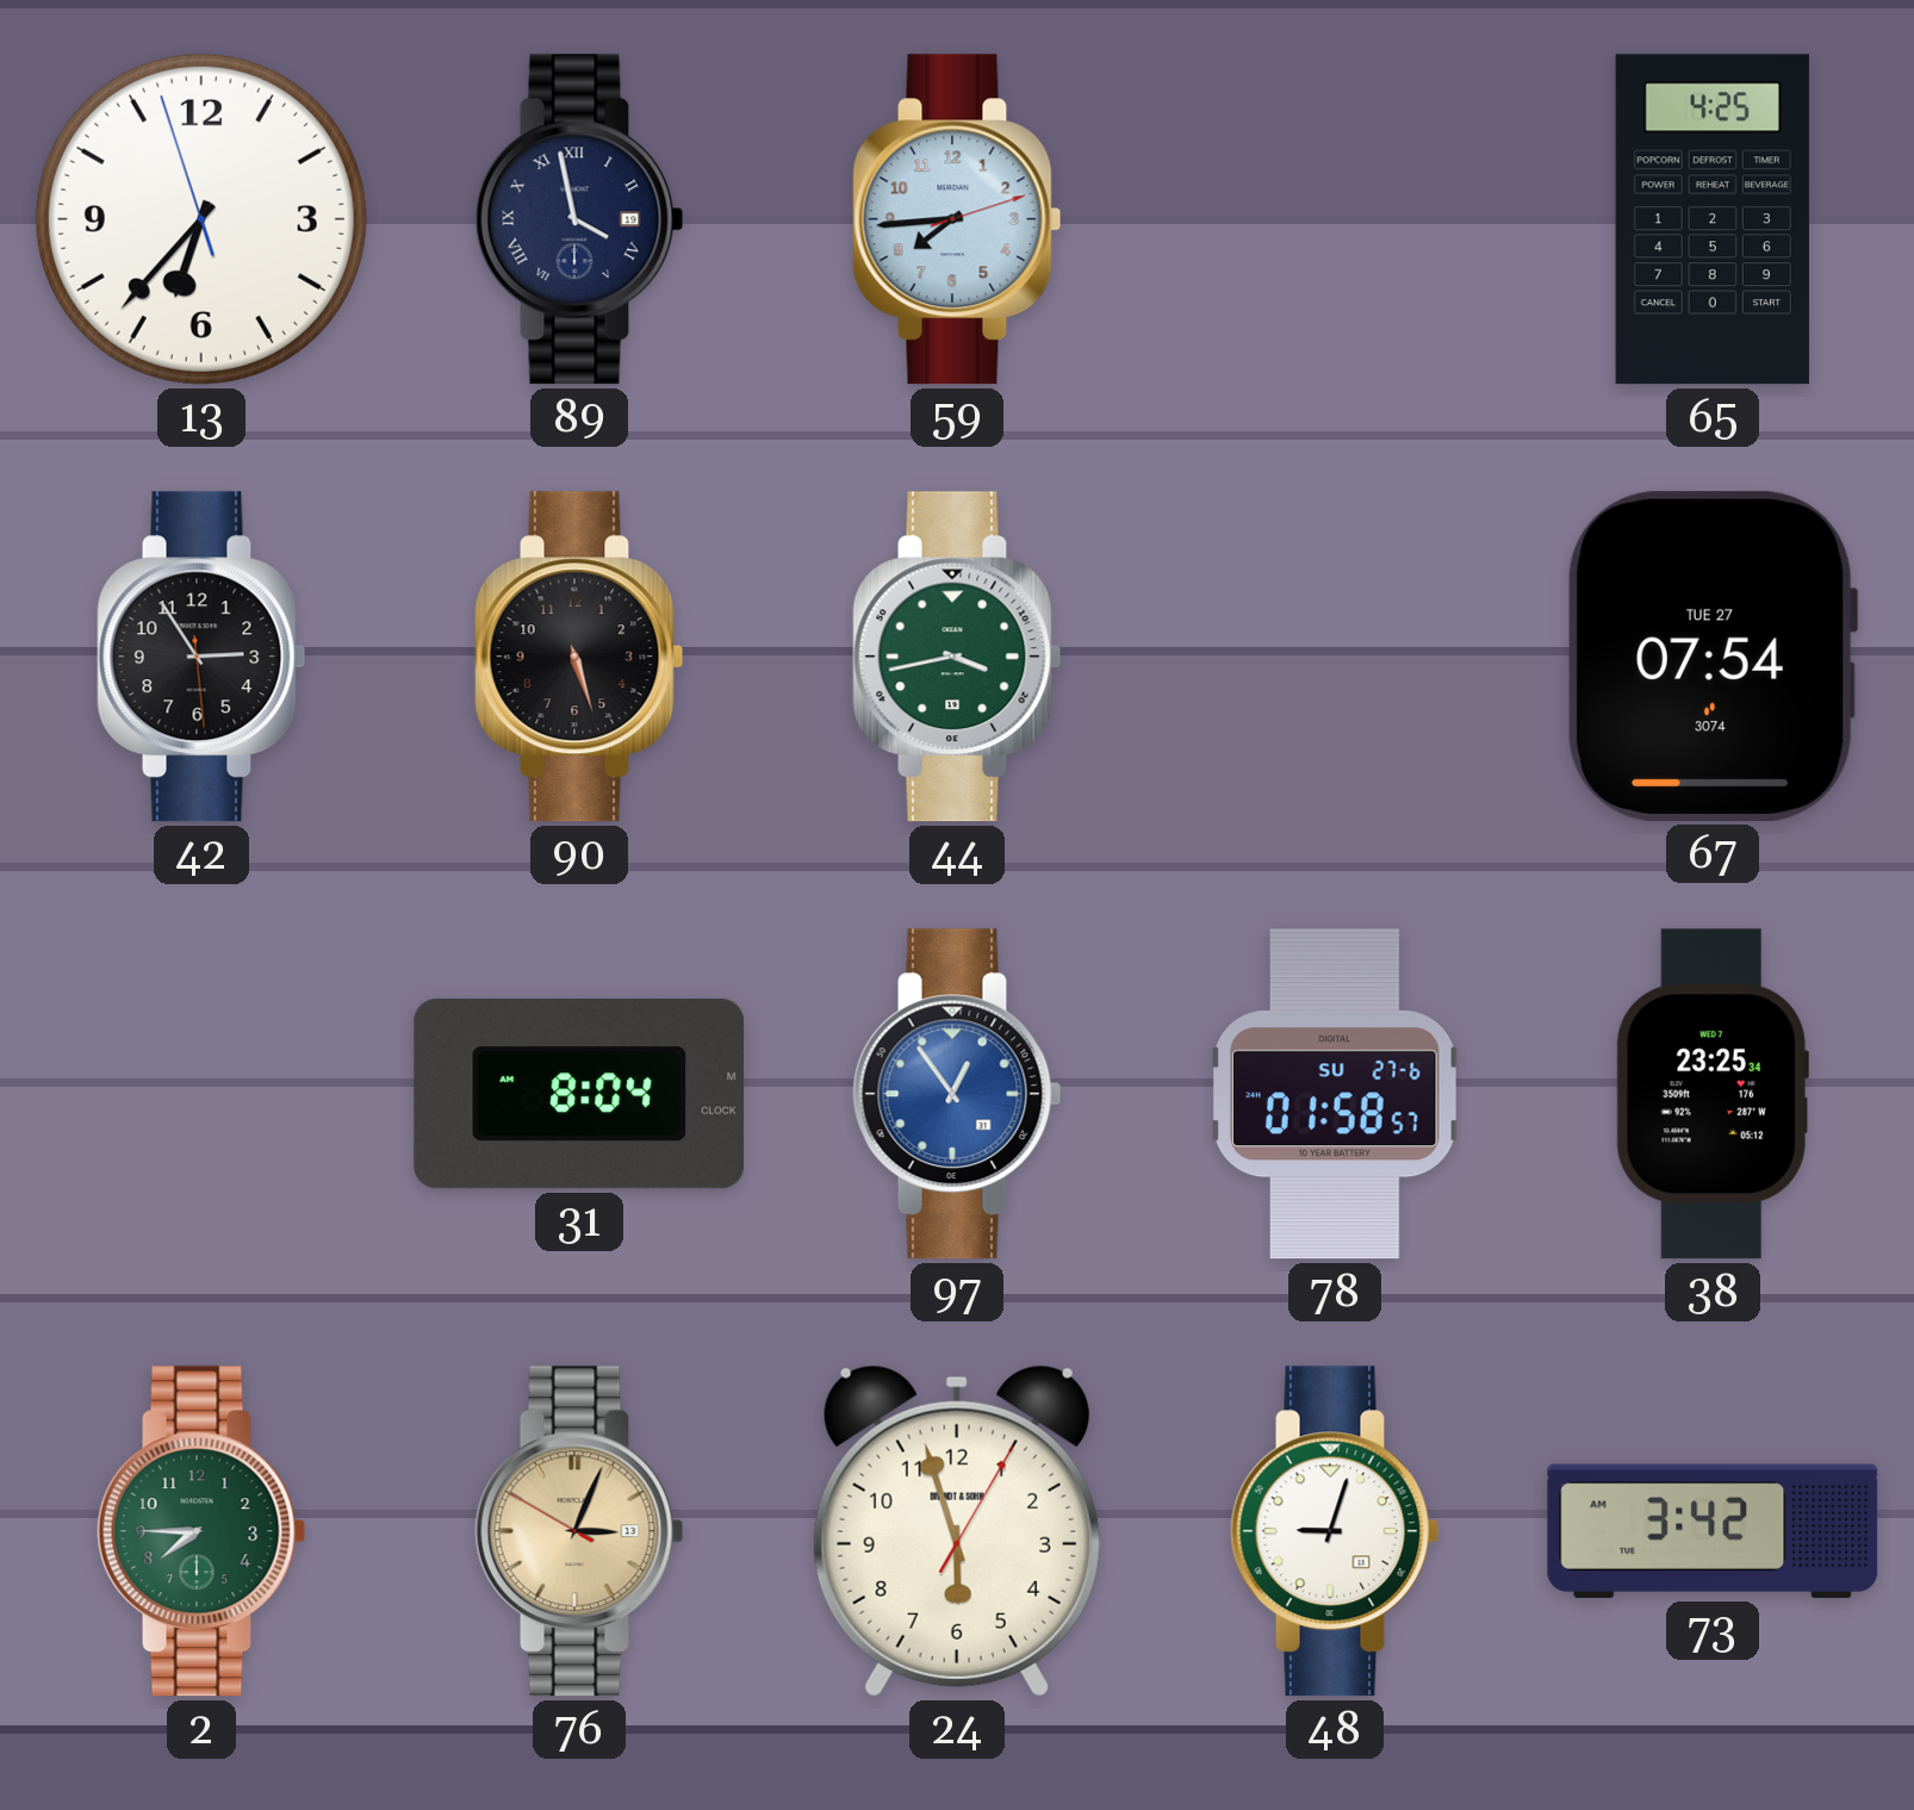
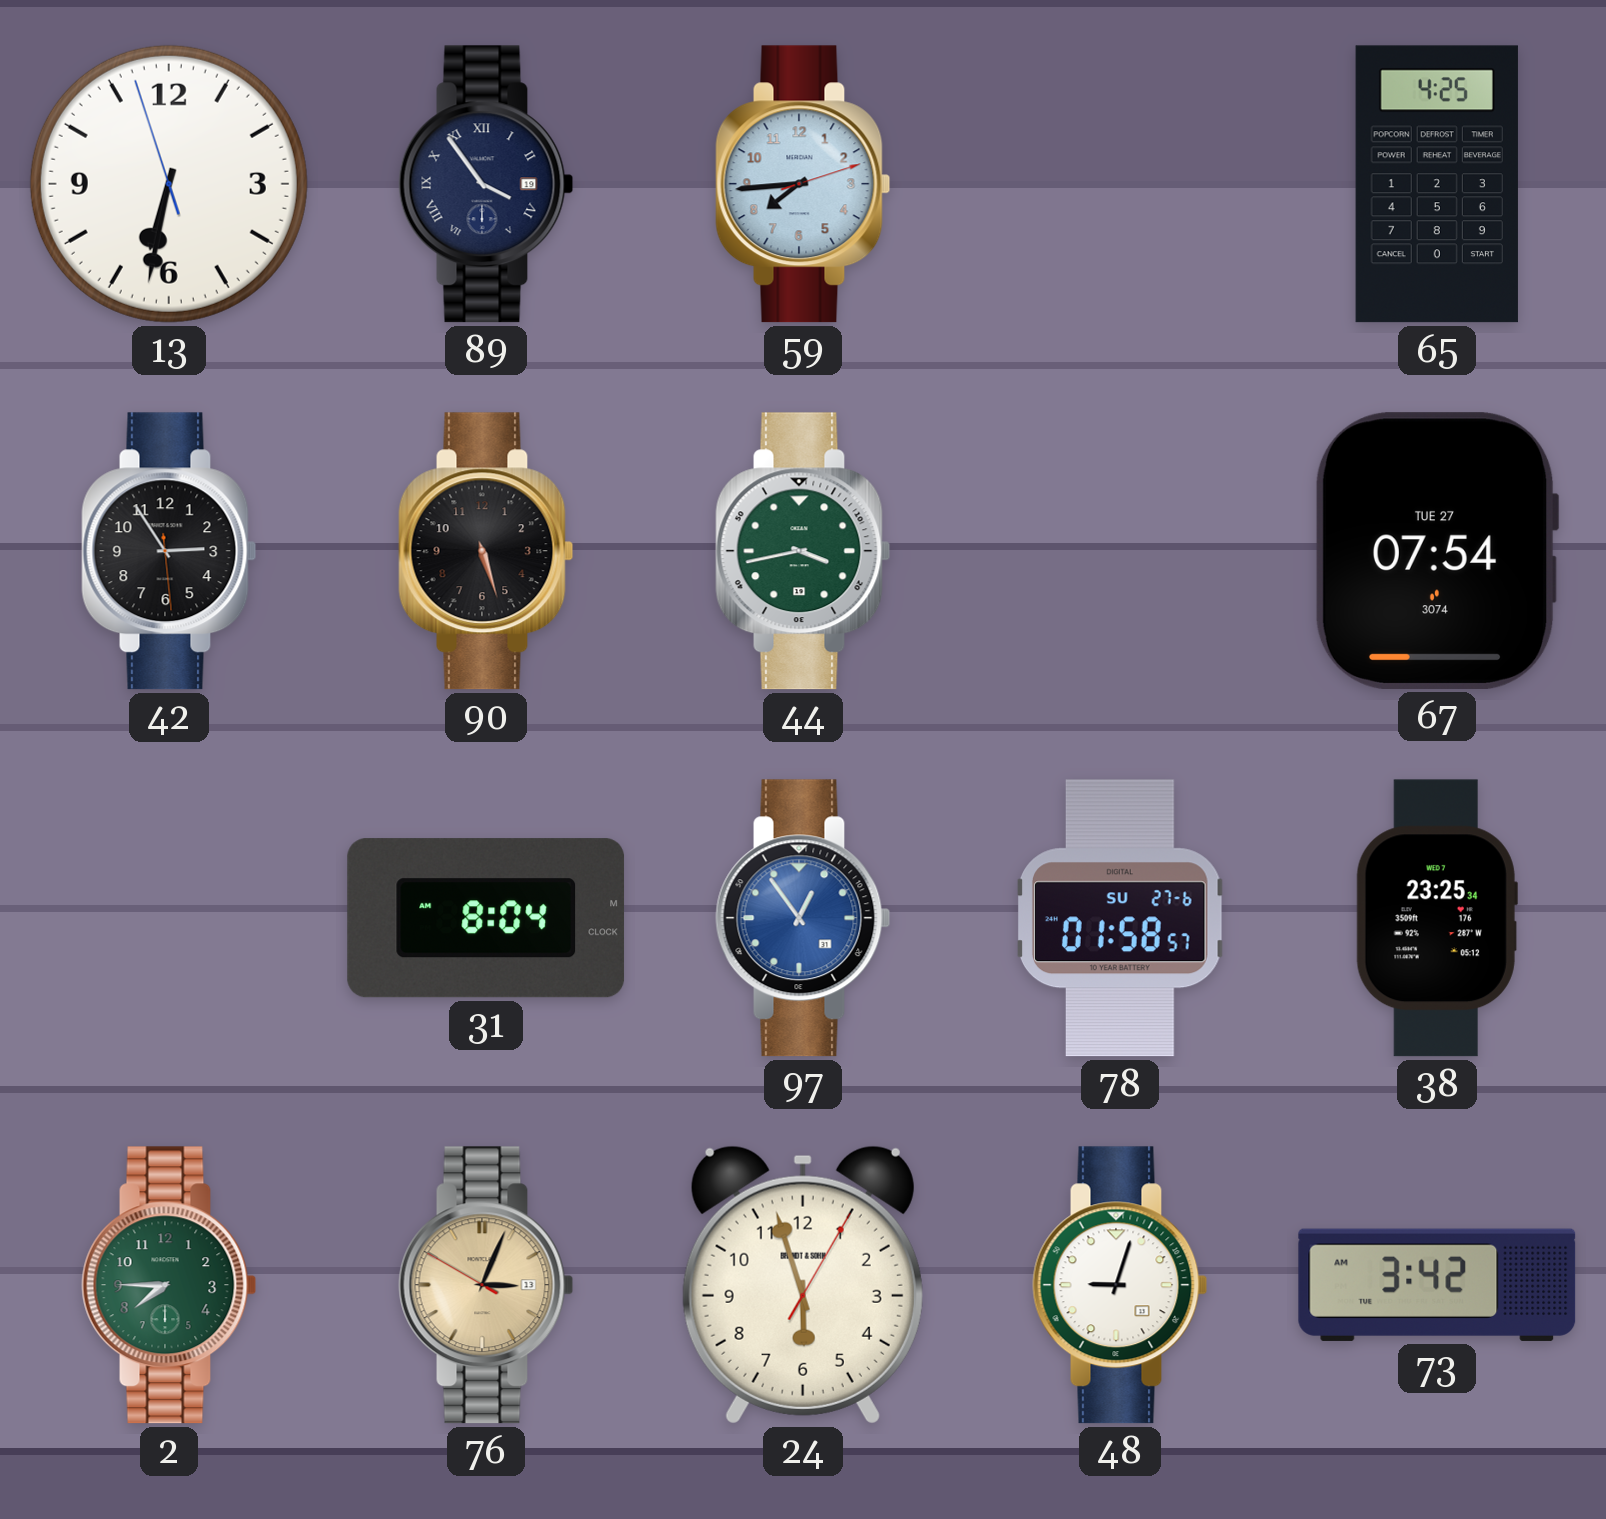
13: 6:36 -> 6:31
89: 3:58 -> 3:54
